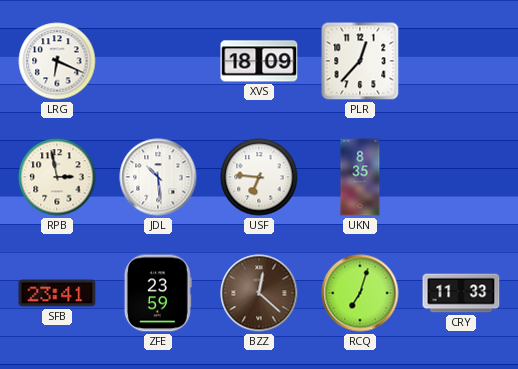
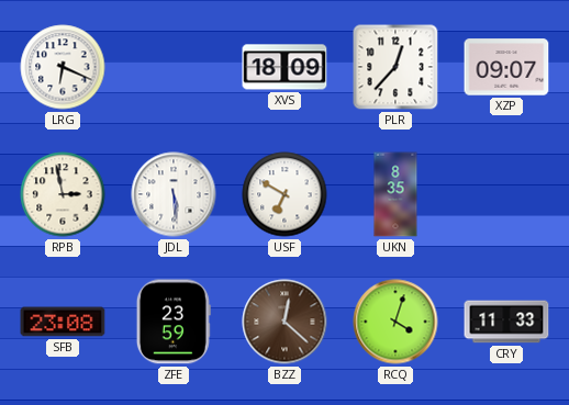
XZP: none -> 09:07
JDL: 10:29 -> 5:29
USF: 6:46 -> 6:50
SFB: 23:41 -> 23:08
RCQ: 7:03 -> 4:03
